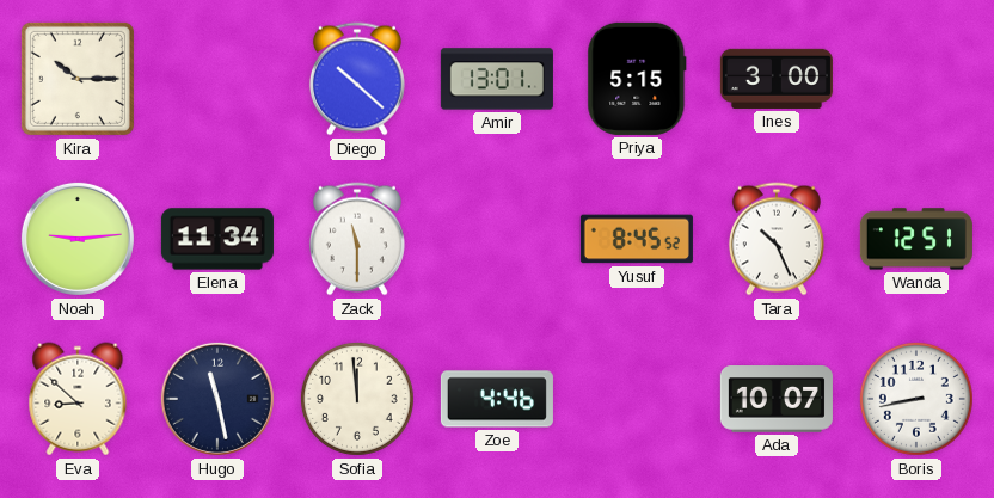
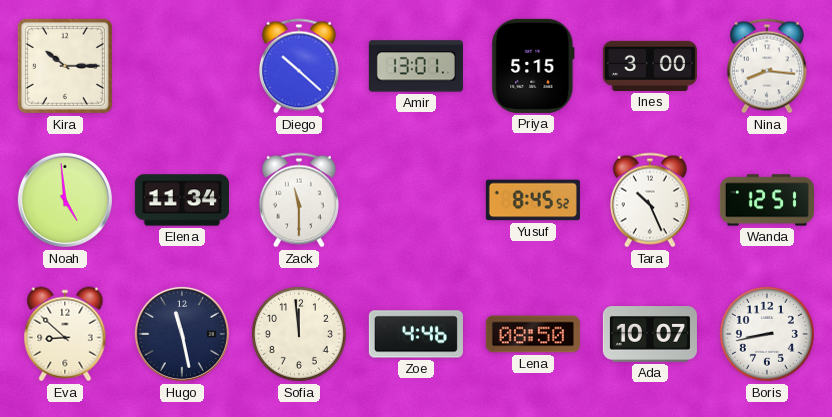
Nina: none -> 8:16
Noah: 9:14 -> 4:59
Lena: none -> 08:50
